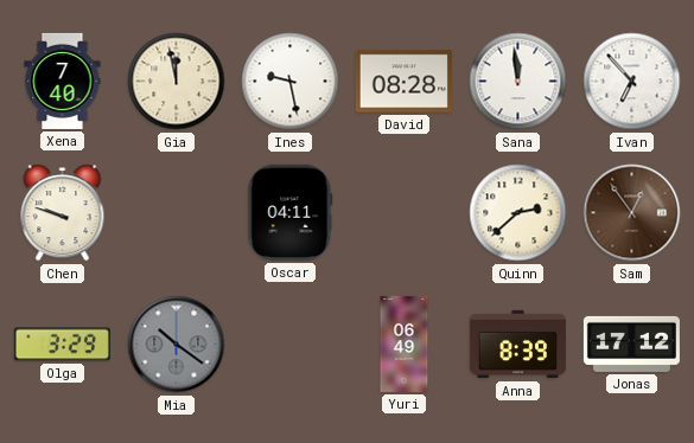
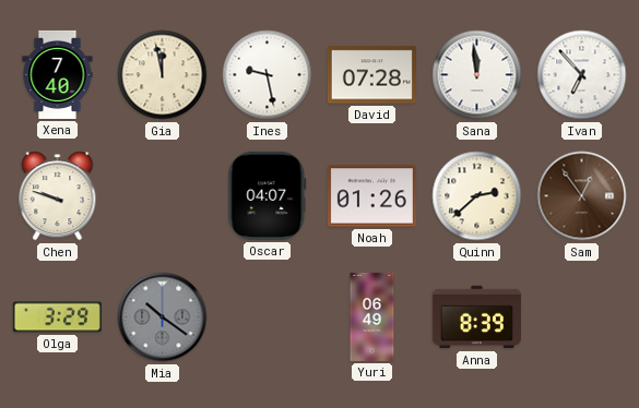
David: 08:28 -> 07:28
Oscar: 04:11 -> 04:07
Noah: none -> 01:26
Jonas: 17:12 -> none
